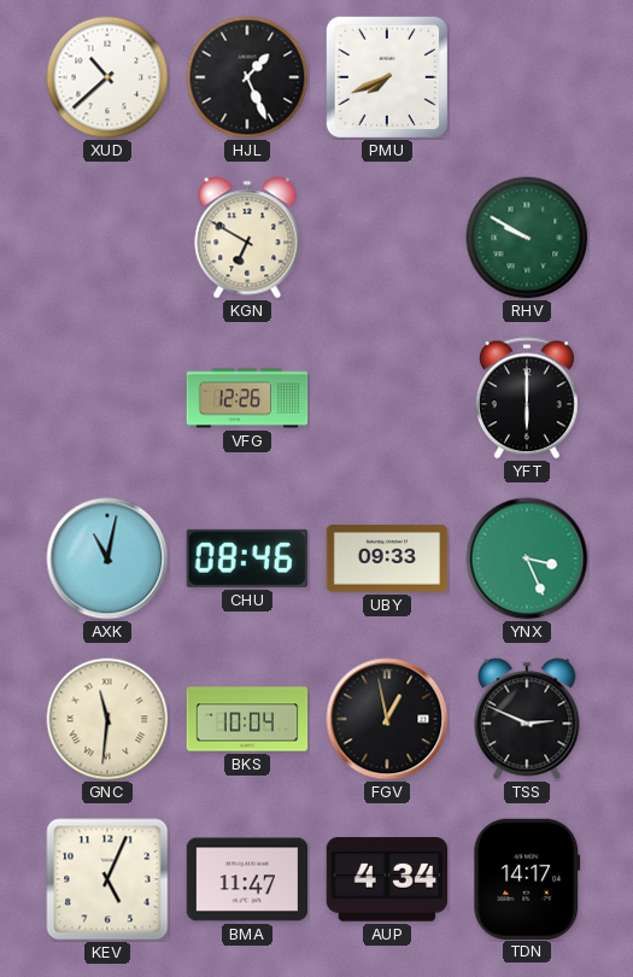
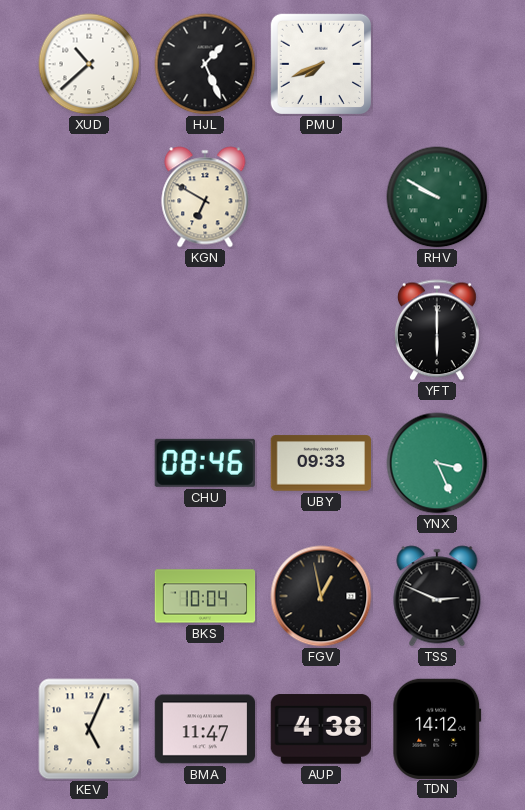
VFG: 12:26 -> none
AXK: 11:02 -> none
GNC: 11:31 -> none
AUP: 4:34 -> 4:38
TDN: 14:17 -> 14:12
